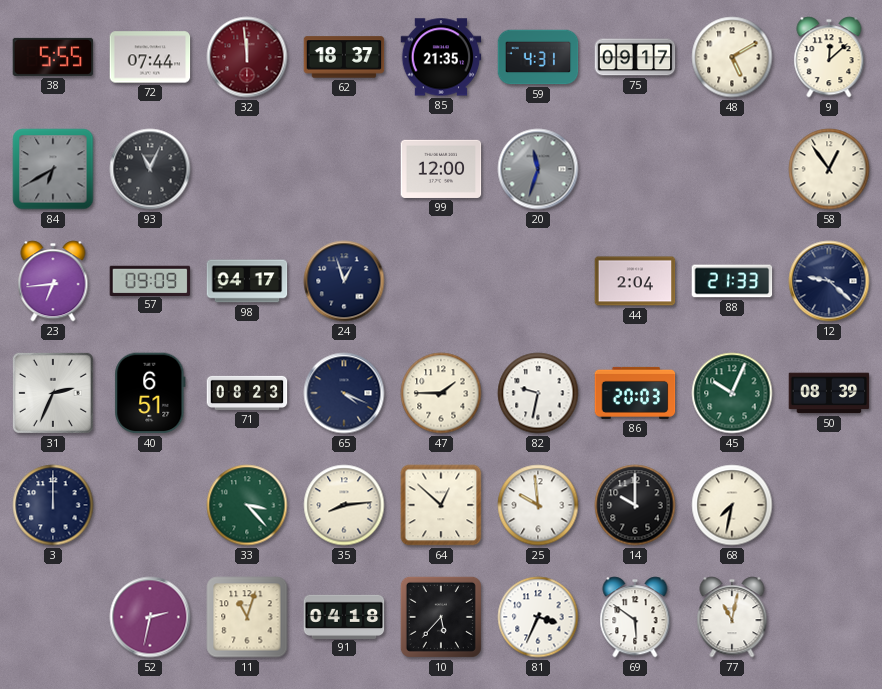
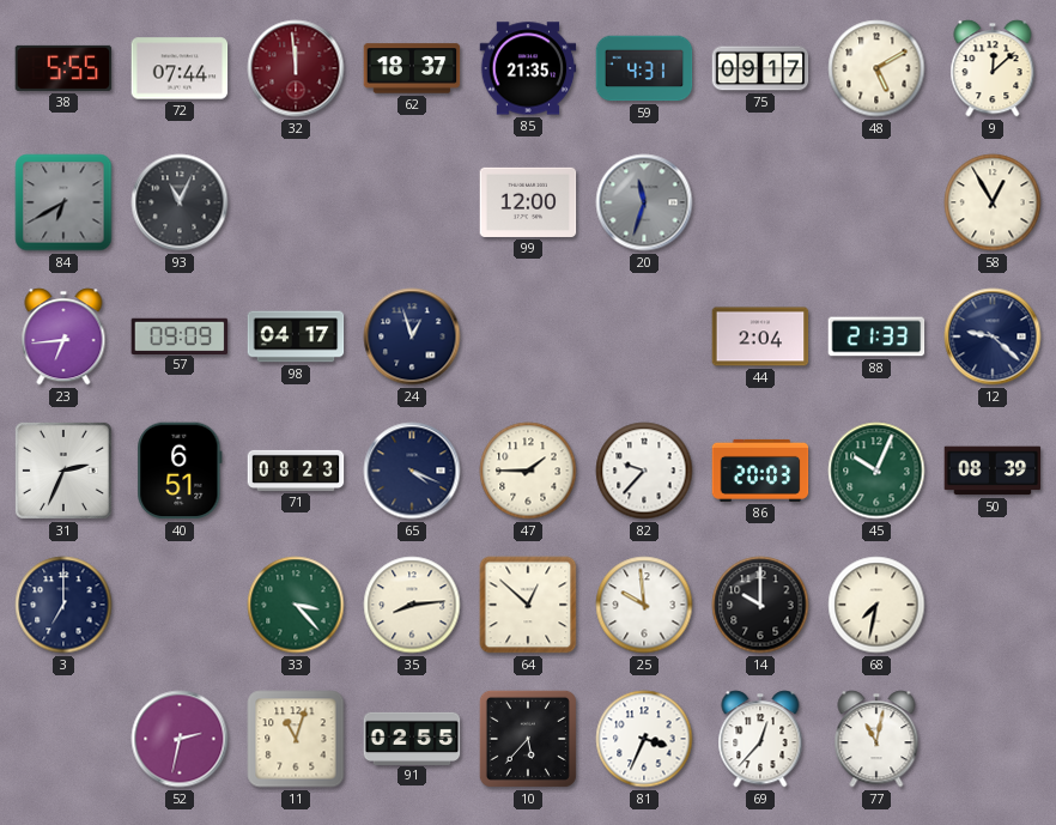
58: 12:54 -> 12:55
82: 9:32 -> 9:37
3: 12:00 -> 7:00
91: 04:18 -> 02:55
69: 5:51 -> 12:37
